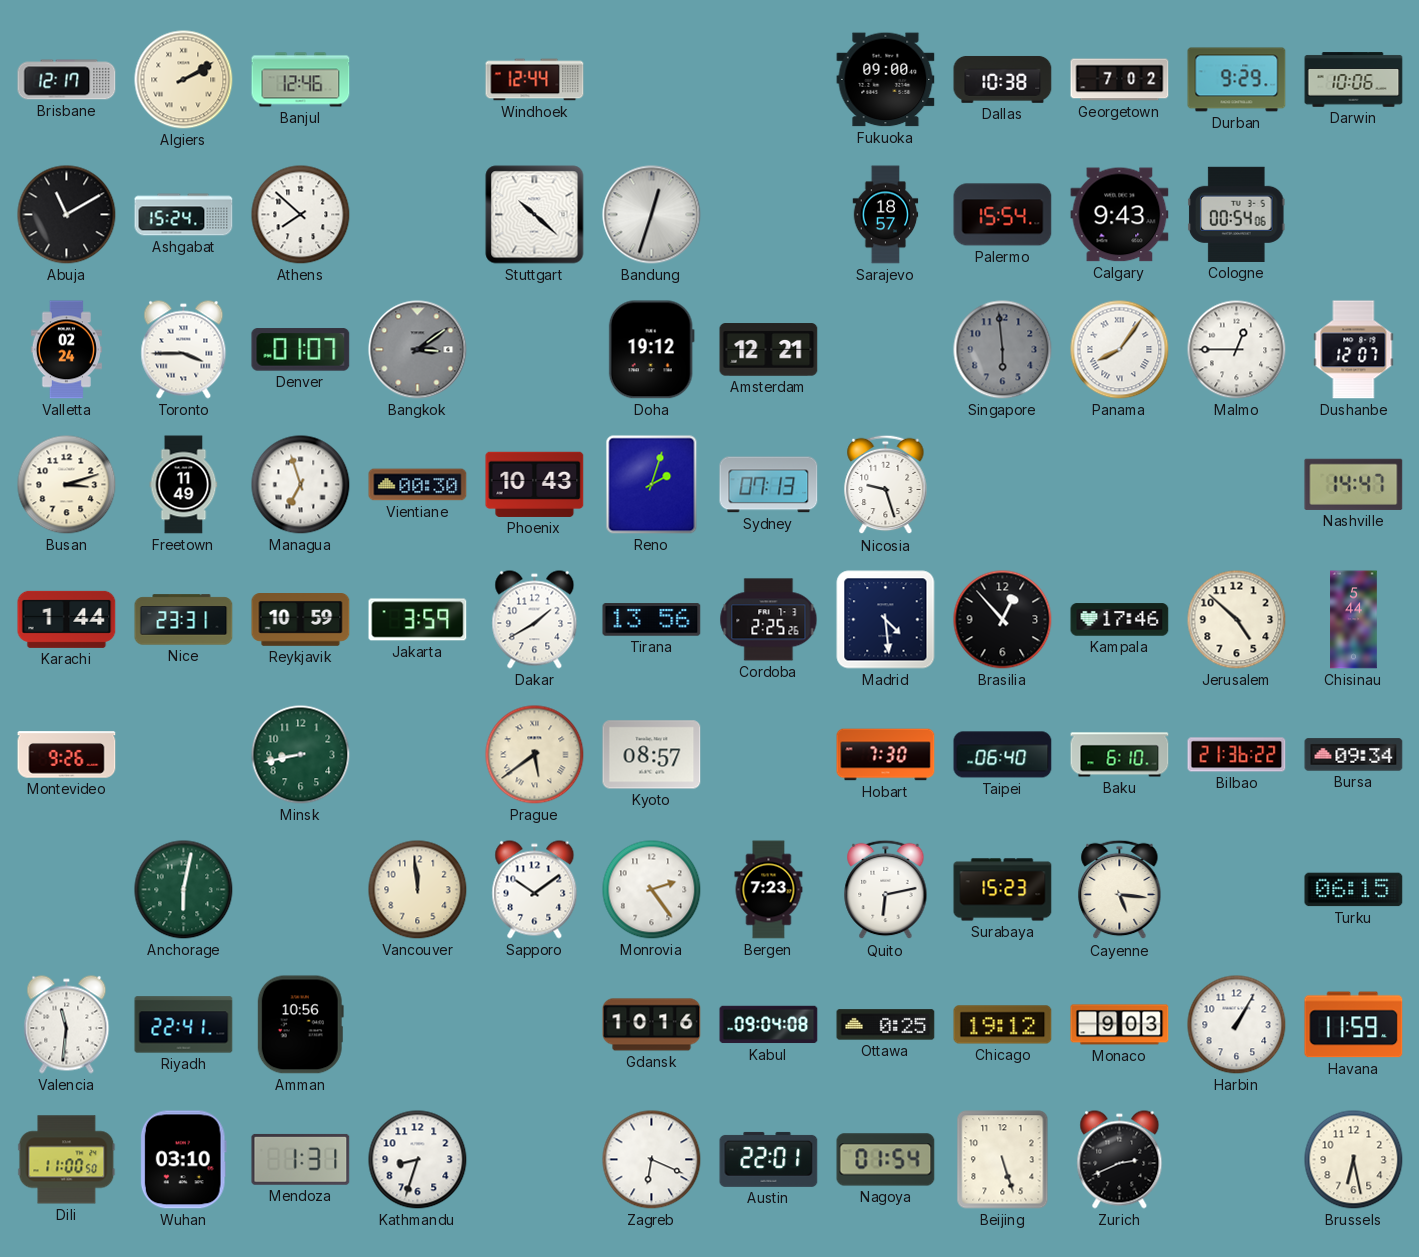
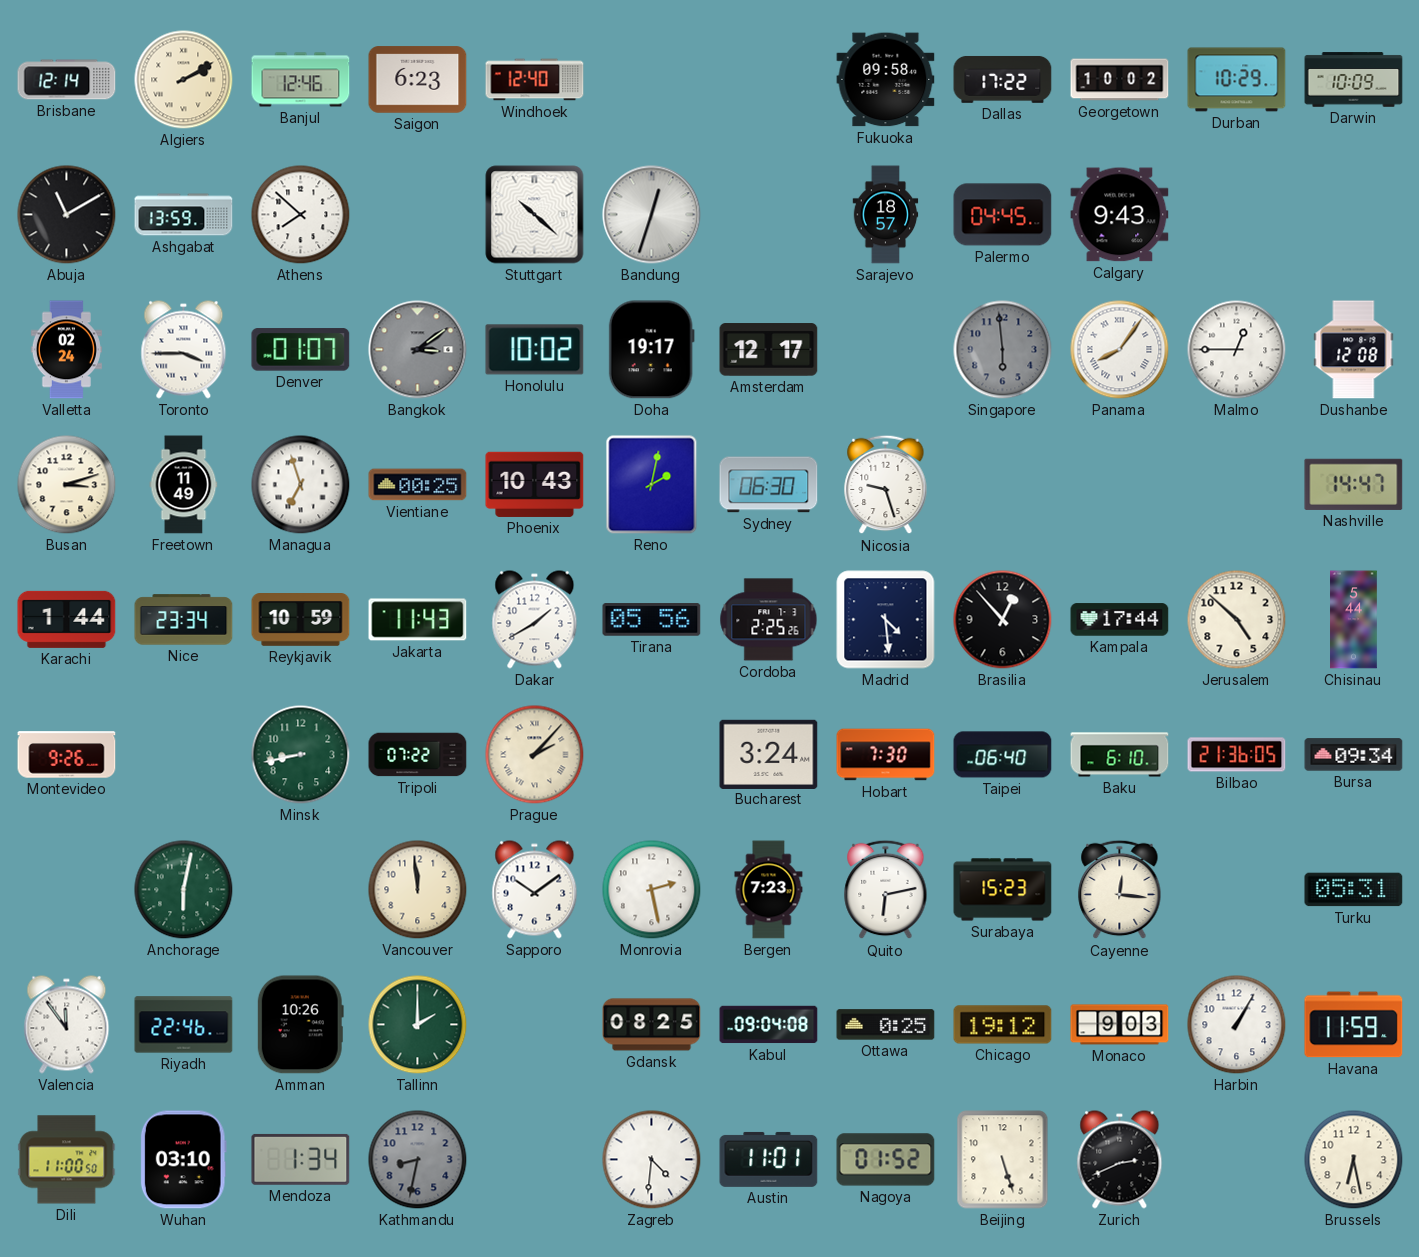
Brisbane: 12:17 -> 12:14
Saigon: none -> 6:23
Windhoek: 12:44 -> 12:40
Fukuoka: 09:00 -> 09:58
Dallas: 10:38 -> 17:22
Georgetown: 7:02 -> 10:02
Durban: 9:29 -> 10:29
Darwin: 10:06 -> 10:09
Ashgabat: 15:24 -> 13:59
Palermo: 15:54 -> 04:45
Cologne: 00:54 -> none
Honolulu: none -> 10:02
Doha: 19:12 -> 19:17
Amsterdam: 12:21 -> 12:17
Dushanbe: 12:07 -> 12:08
Vientiane: 00:30 -> 00:25
Reno: 2:03 -> 2:02
Sydney: 07:13 -> 06:30
Nice: 23:31 -> 23:34
Jakarta: 3:59 -> 11:43
Tirana: 13:56 -> 05:56
Kampala: 17:46 -> 17:44
Tripoli: none -> 07:22
Prague: 5:39 -> 2:07
Kyoto: 08:57 -> none
Bucharest: none -> 3:24
Bilbao: 21:36:22 -> 21:36:05
Monrovia: 2:24 -> 2:28
Cayenne: 5:16 -> 12:16
Turku: 06:15 -> 05:31
Valencia: 11:31 -> 11:54
Riyadh: 22:41 -> 22:46
Amman: 10:56 -> 10:26
Tallinn: none -> 2:00
Gdansk: 10:16 -> 08:25
Mendoza: 1:31 -> 1:34
Kathmandu: 8:33 -> 8:32
Kathmandu dial: white -> grey
Zagreb: 6:19 -> 4:31
Austin: 22:01 -> 11:01
Nagoya: 01:54 -> 01:52
